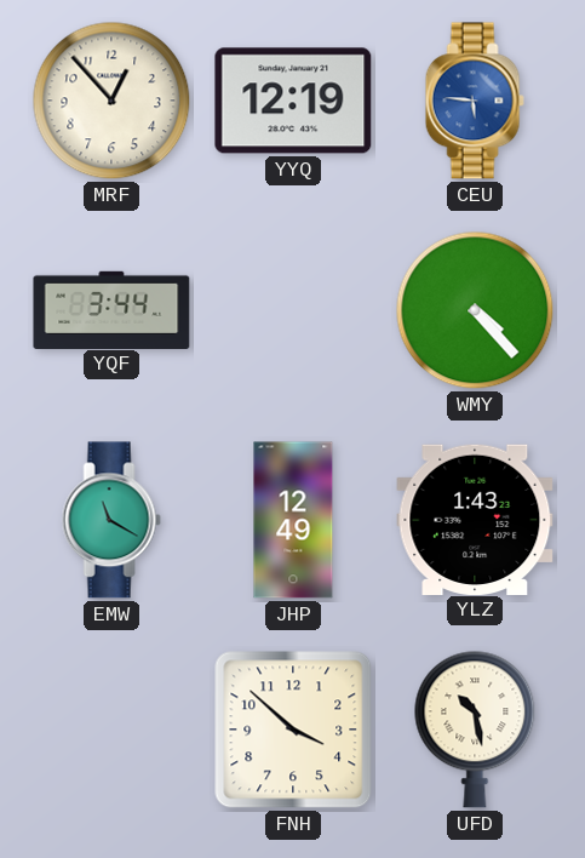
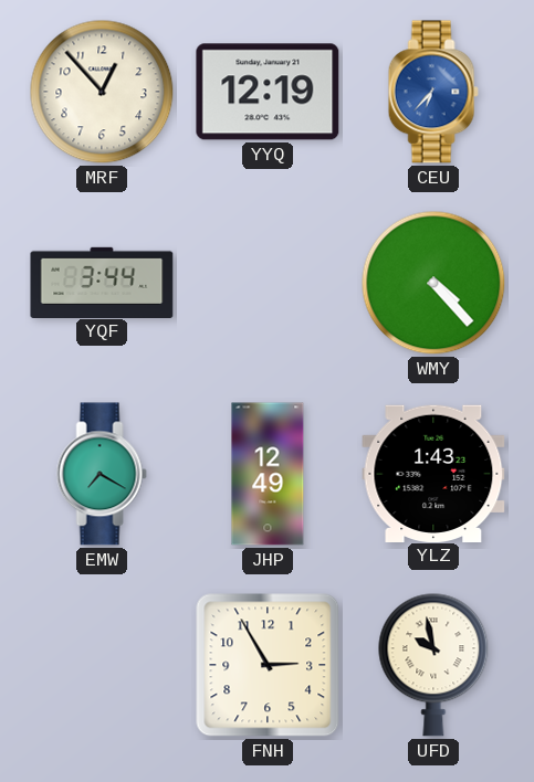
CEU: 5:46 -> 6:37
EMW: 11:20 -> 7:20
FNH: 3:52 -> 2:55
UFD: 10:28 -> 9:58
